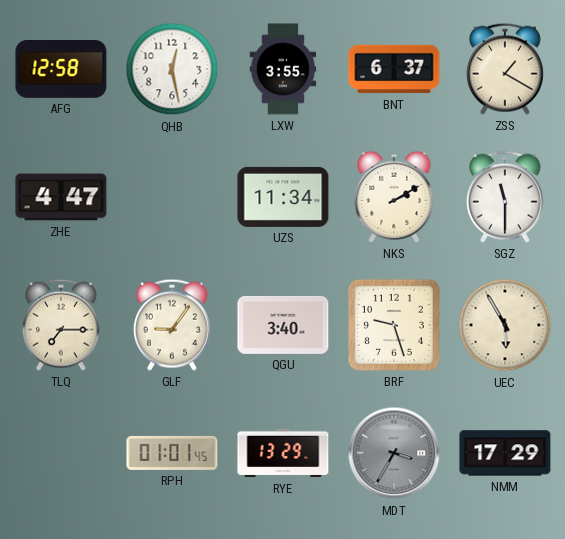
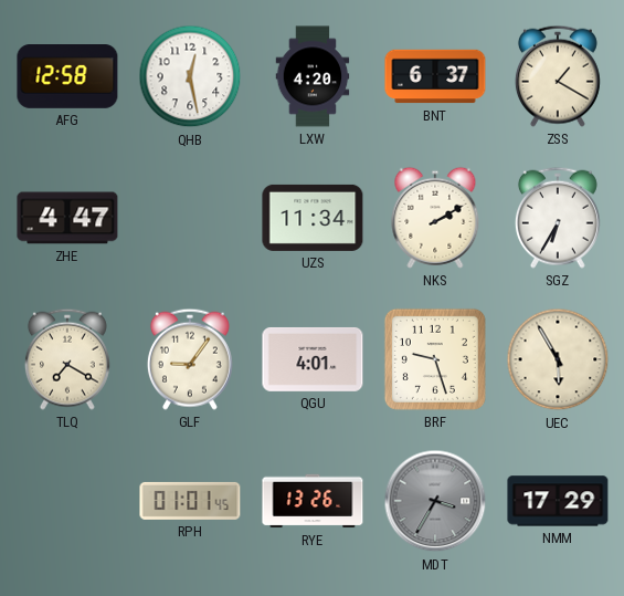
LXW: 3:55 -> 4:20
SGZ: 11:30 -> 6:35
TLQ: 7:15 -> 7:20
QGU: 3:40 -> 4:01
RYE: 13:29 -> 13:26
